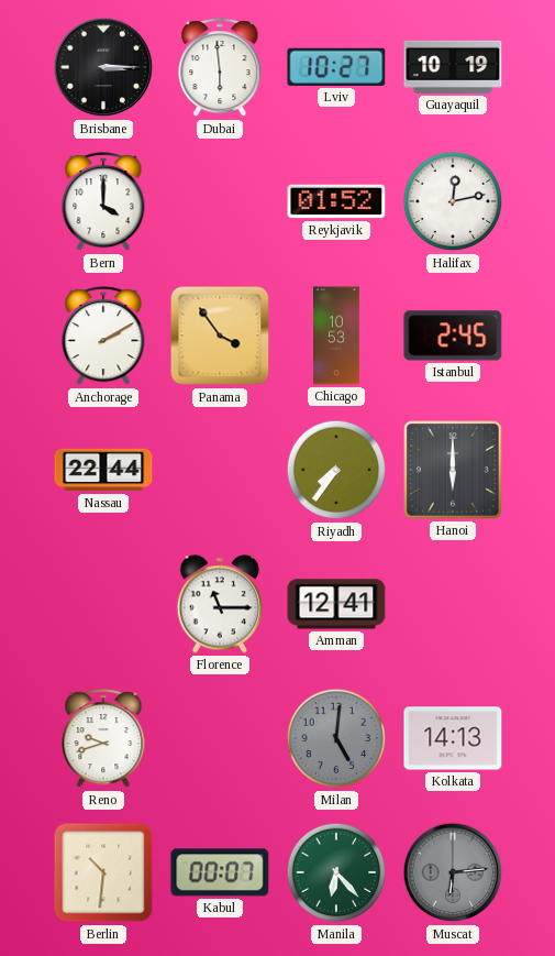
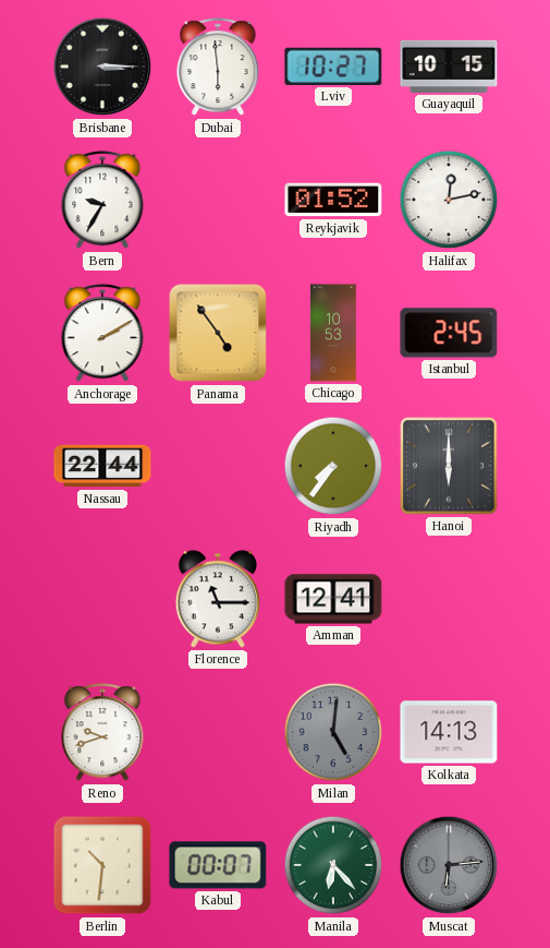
Guayaquil: 10:19 -> 10:15
Bern: 4:00 -> 9:35
Panama: 3:54 -> 4:54
